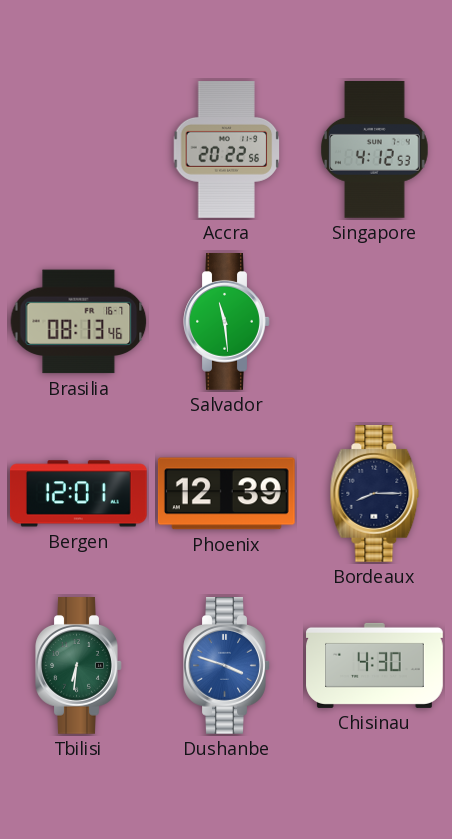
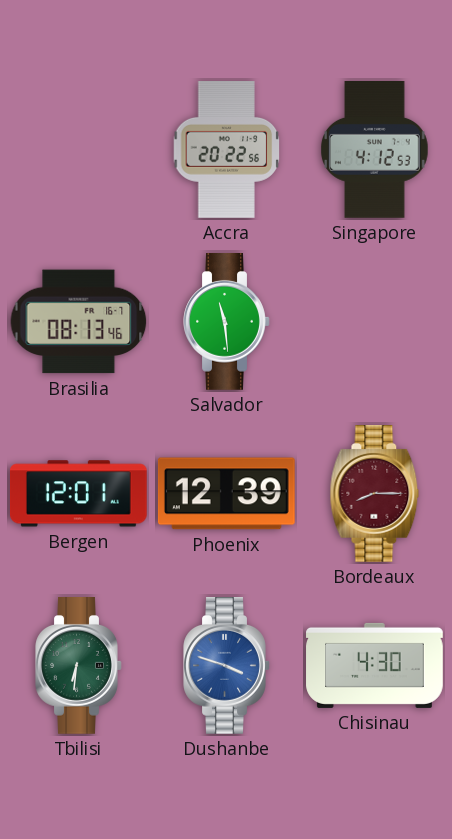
Bordeaux dial: navy -> burgundy
